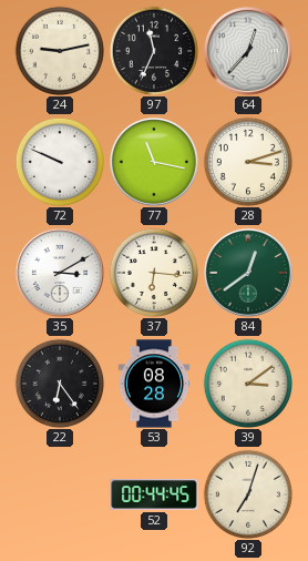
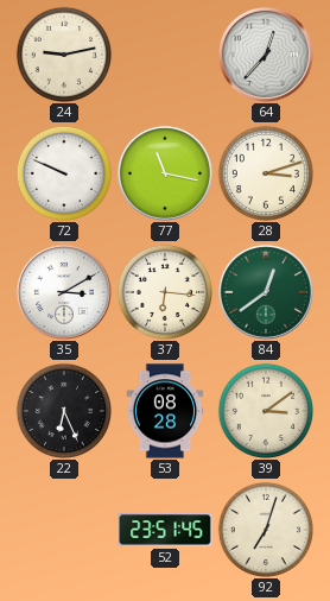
97: 11:34 -> none
22: 6:24 -> 6:26
52: 00:44 -> 23:51
